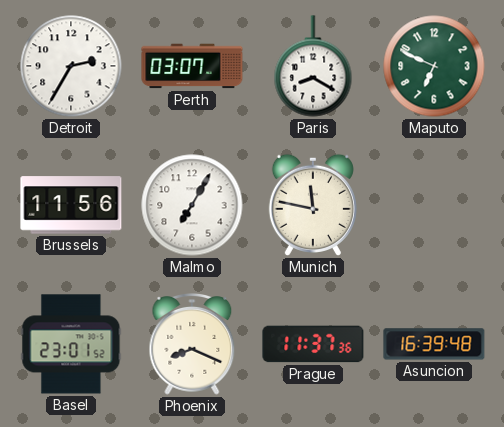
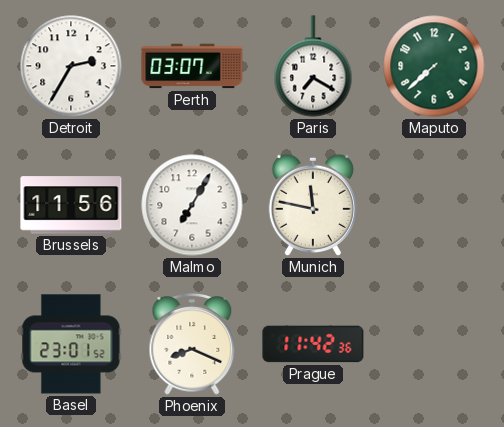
Paris: 8:20 -> 7:20
Maputo: 6:49 -> 7:38
Prague: 11:37 -> 11:42
Asuncion: 16:39 -> none
